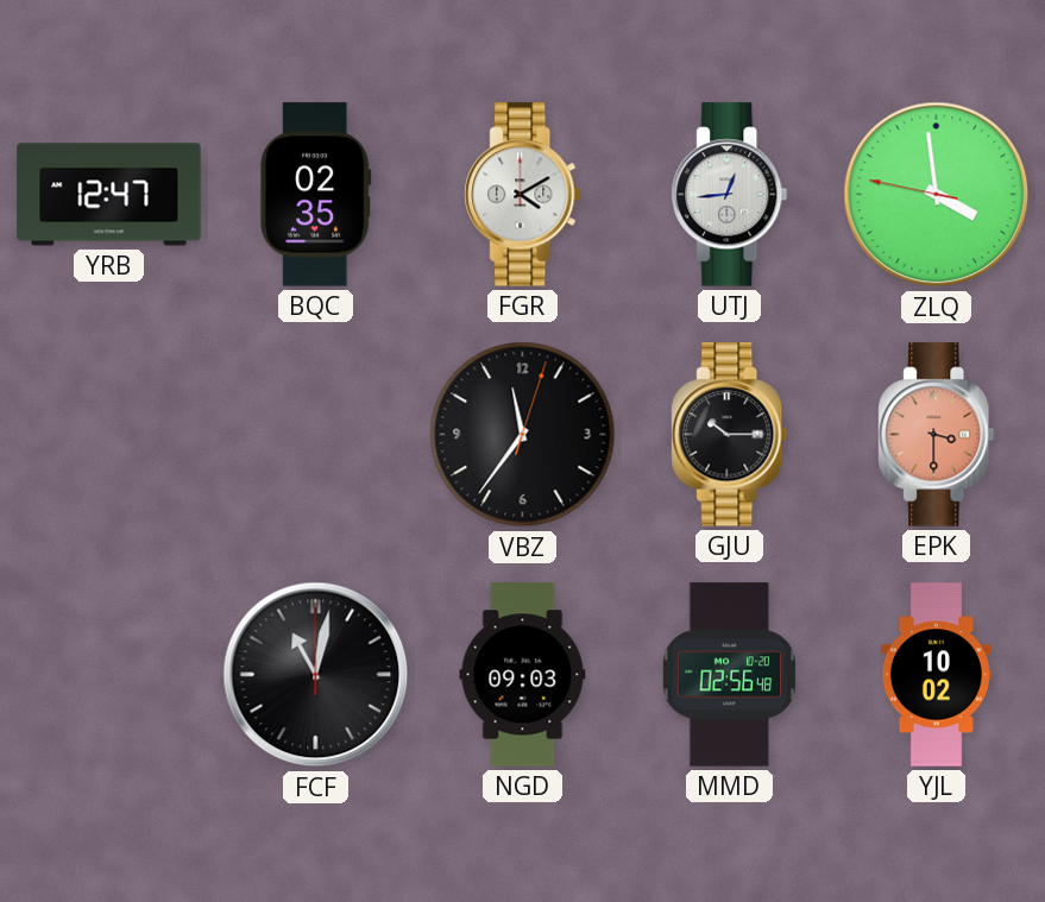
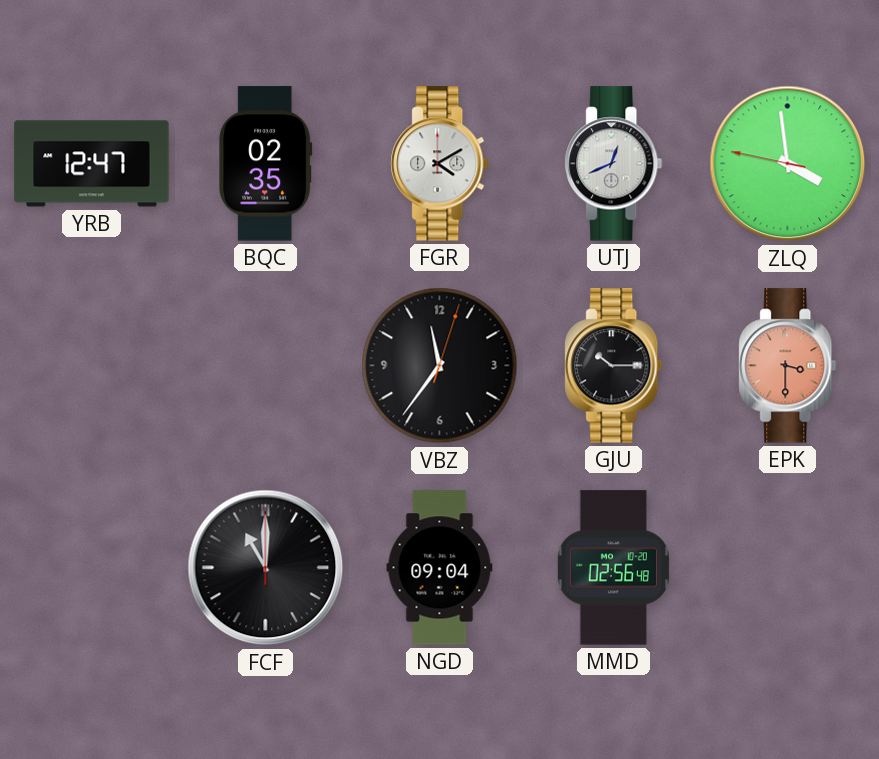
UTJ: 12:44 -> 12:41
FCF: 11:02 -> 11:00
NGD: 09:03 -> 09:04
YJL: 10:02 -> none
